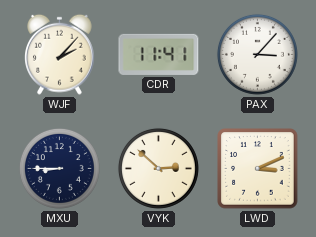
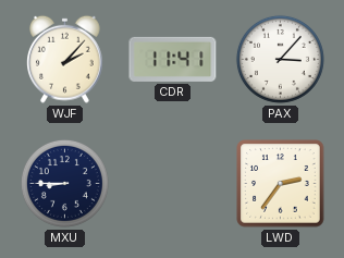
VYK: 2:52 -> none
LWD: 3:11 -> 2:36
